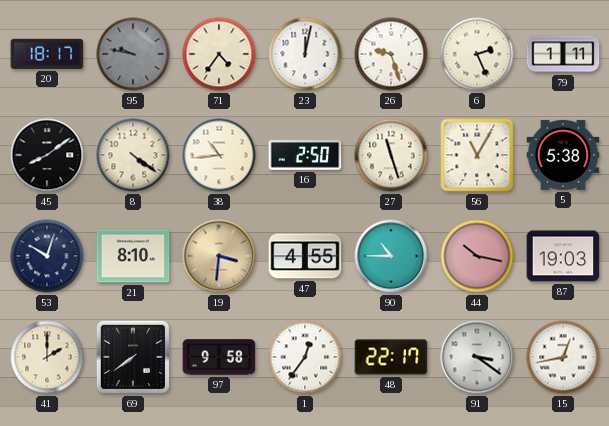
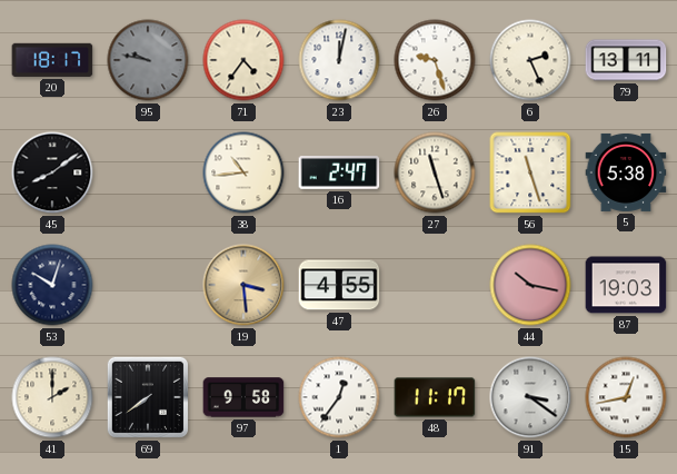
79: 1:11 -> 13:11
8: 4:21 -> none
16: 2:50 -> 2:47
56: 11:05 -> 11:27
21: 8:10 -> none
19: 3:31 -> 3:29
90: 10:45 -> none
48: 22:17 -> 11:17
